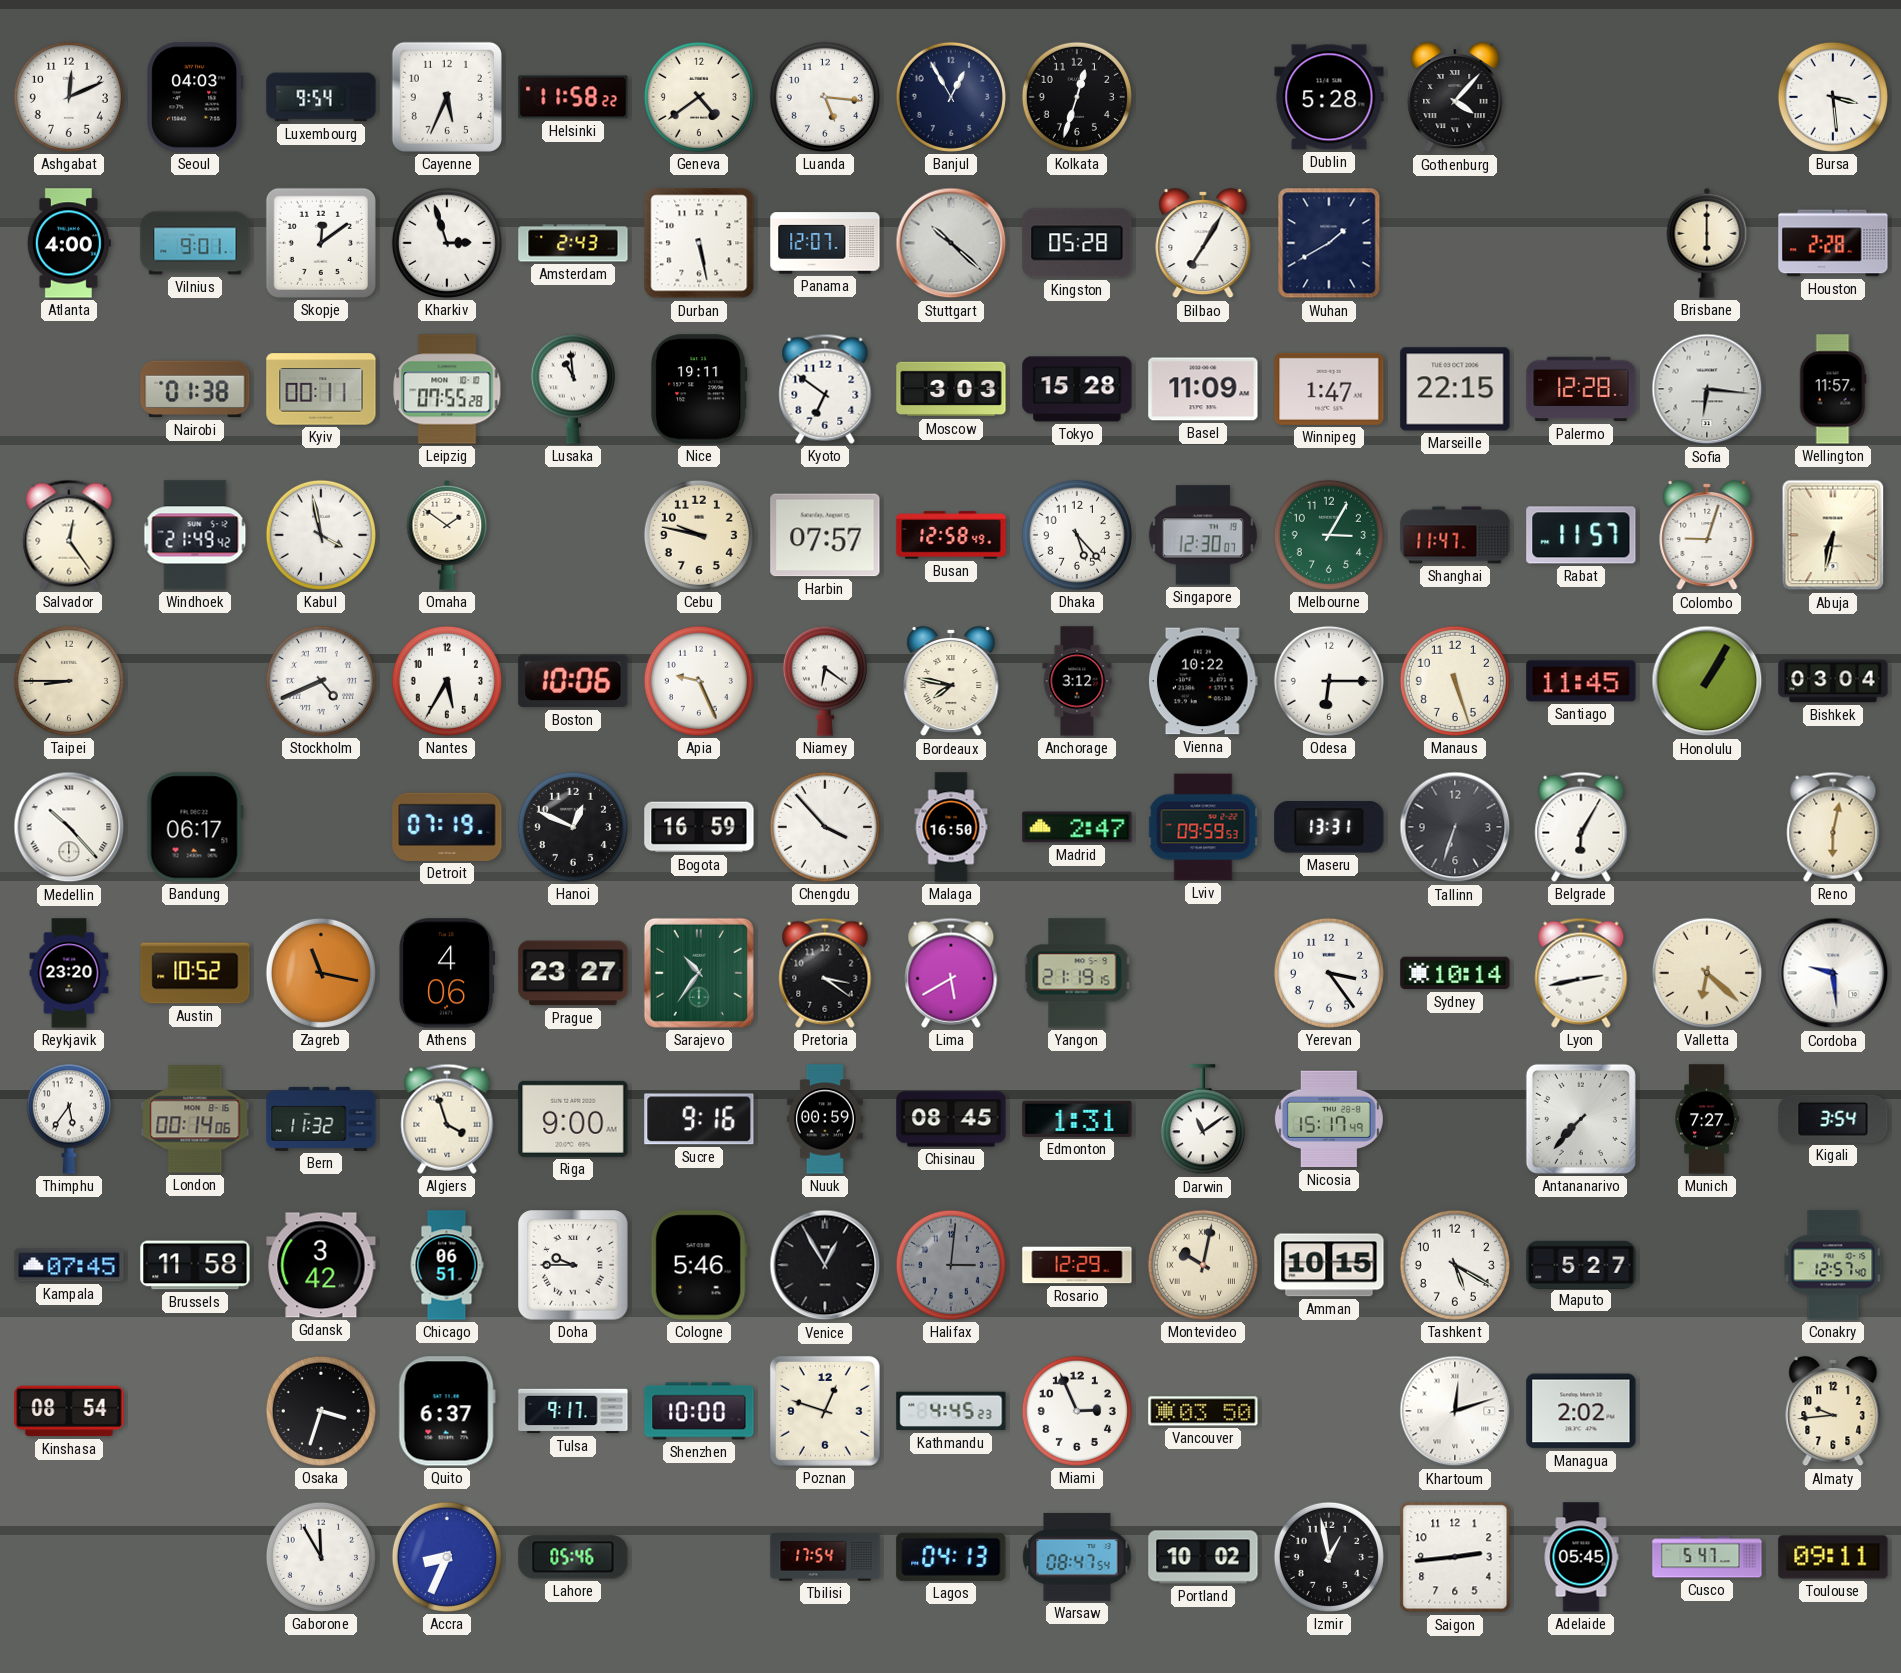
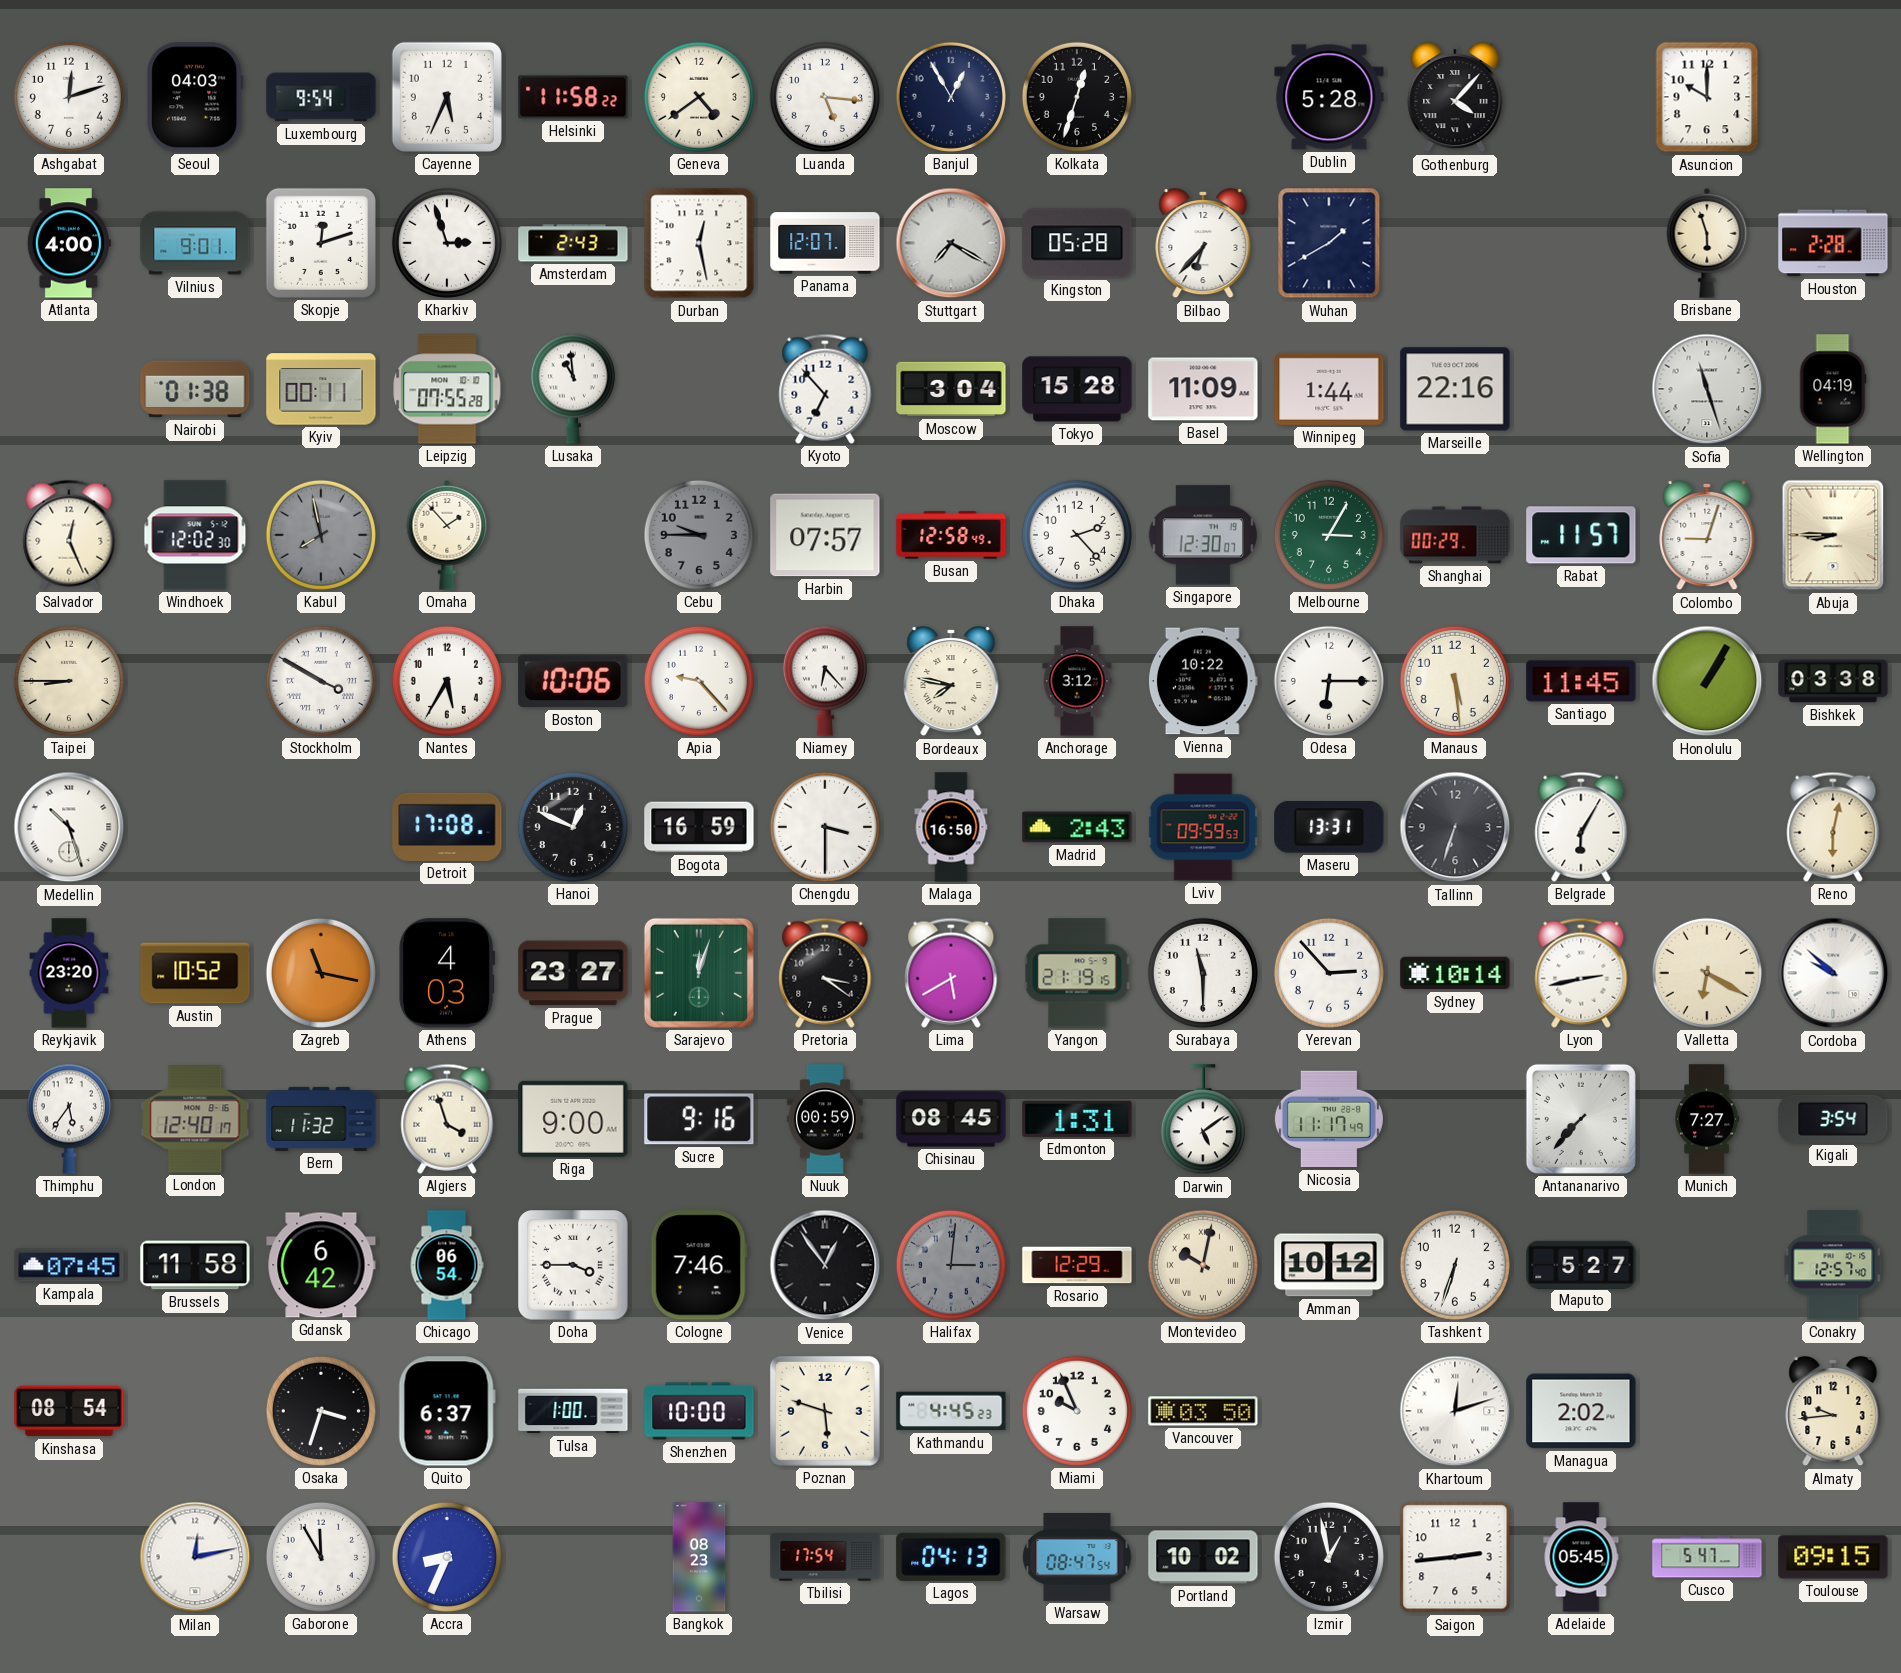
Ashgabat: 12:11 -> 12:12
Asuncion: none -> 10:00
Bursa: 3:29 -> none
Skopje: 12:09 -> 12:12
Durban: 5:28 -> 12:28
Stuttgart: 10:22 -> 7:20
Bilbao: 7:05 -> 6:37
Brisbane: 6:00 -> 5:57
Nice: 19:11 -> none
Kyoto: 6:51 -> 6:53
Moscow: 3:03 -> 3:04
Winnipeg: 1:47 -> 1:44
Marseille: 22:15 -> 22:16
Palermo: 12:28 -> none
Sofia: 6:16 -> 11:27
Wellington: 11:57 -> 04:19
Salvador: 12:24 -> 12:26
Windhoek: 21:49 -> 12:02
Kabul: 3:58 -> 7:58
Kabul dial: white -> grey
Omaha: 1:51 -> 1:53
Cebu: 9:47 -> 9:45
Cebu dial: cream -> grey
Dhaka: 5:23 -> 2:23
Shanghai: 11:47 -> 00:29
Abuja: 6:32 -> 8:45
Stockholm: 4:41 -> 3:50
Apia: 9:26 -> 9:23
Niamey: 6:21 -> 6:23
Manaus: 5:27 -> 5:29
Bishkek: 03:04 -> 03:38
Medellin: 10:23 -> 10:27
Bandung: 06:17 -> none
Detroit: 07:19 -> 17:08
Chengdu: 3:53 -> 3:30
Madrid: 2:47 -> 2:43
Athens: 4:06 -> 4:03
Sarajevo: 10:36 -> 12:03
Surabaya: none -> 11:30
Yerevan: 3:24 -> 2:53
Valletta: 6:22 -> 6:20
Cordoba: 9:29 -> 9:52
London: 00:14 -> 12:40
Darwin: 11:09 -> 5:09
Nicosia: 15:17 -> 11:17
Gdansk: 3:42 -> 6:42
Chicago: 06:51 -> 06:54
Doha: 9:45 -> 3:45
Cologne: 5:46 -> 7:46
Venice: 12:55 -> 12:54
Amman: 10:15 -> 10:12
Tashkent: 5:20 -> 6:33
Tulsa: 9:17 -> 1:00
Poznan: 12:48 -> 5:48
Miami: 2:56 -> 9:56
Milan: none -> 12:13
Lahore: 05:46 -> none
Bangkok: none -> 08:23
Toulouse: 09:11 -> 09:15
